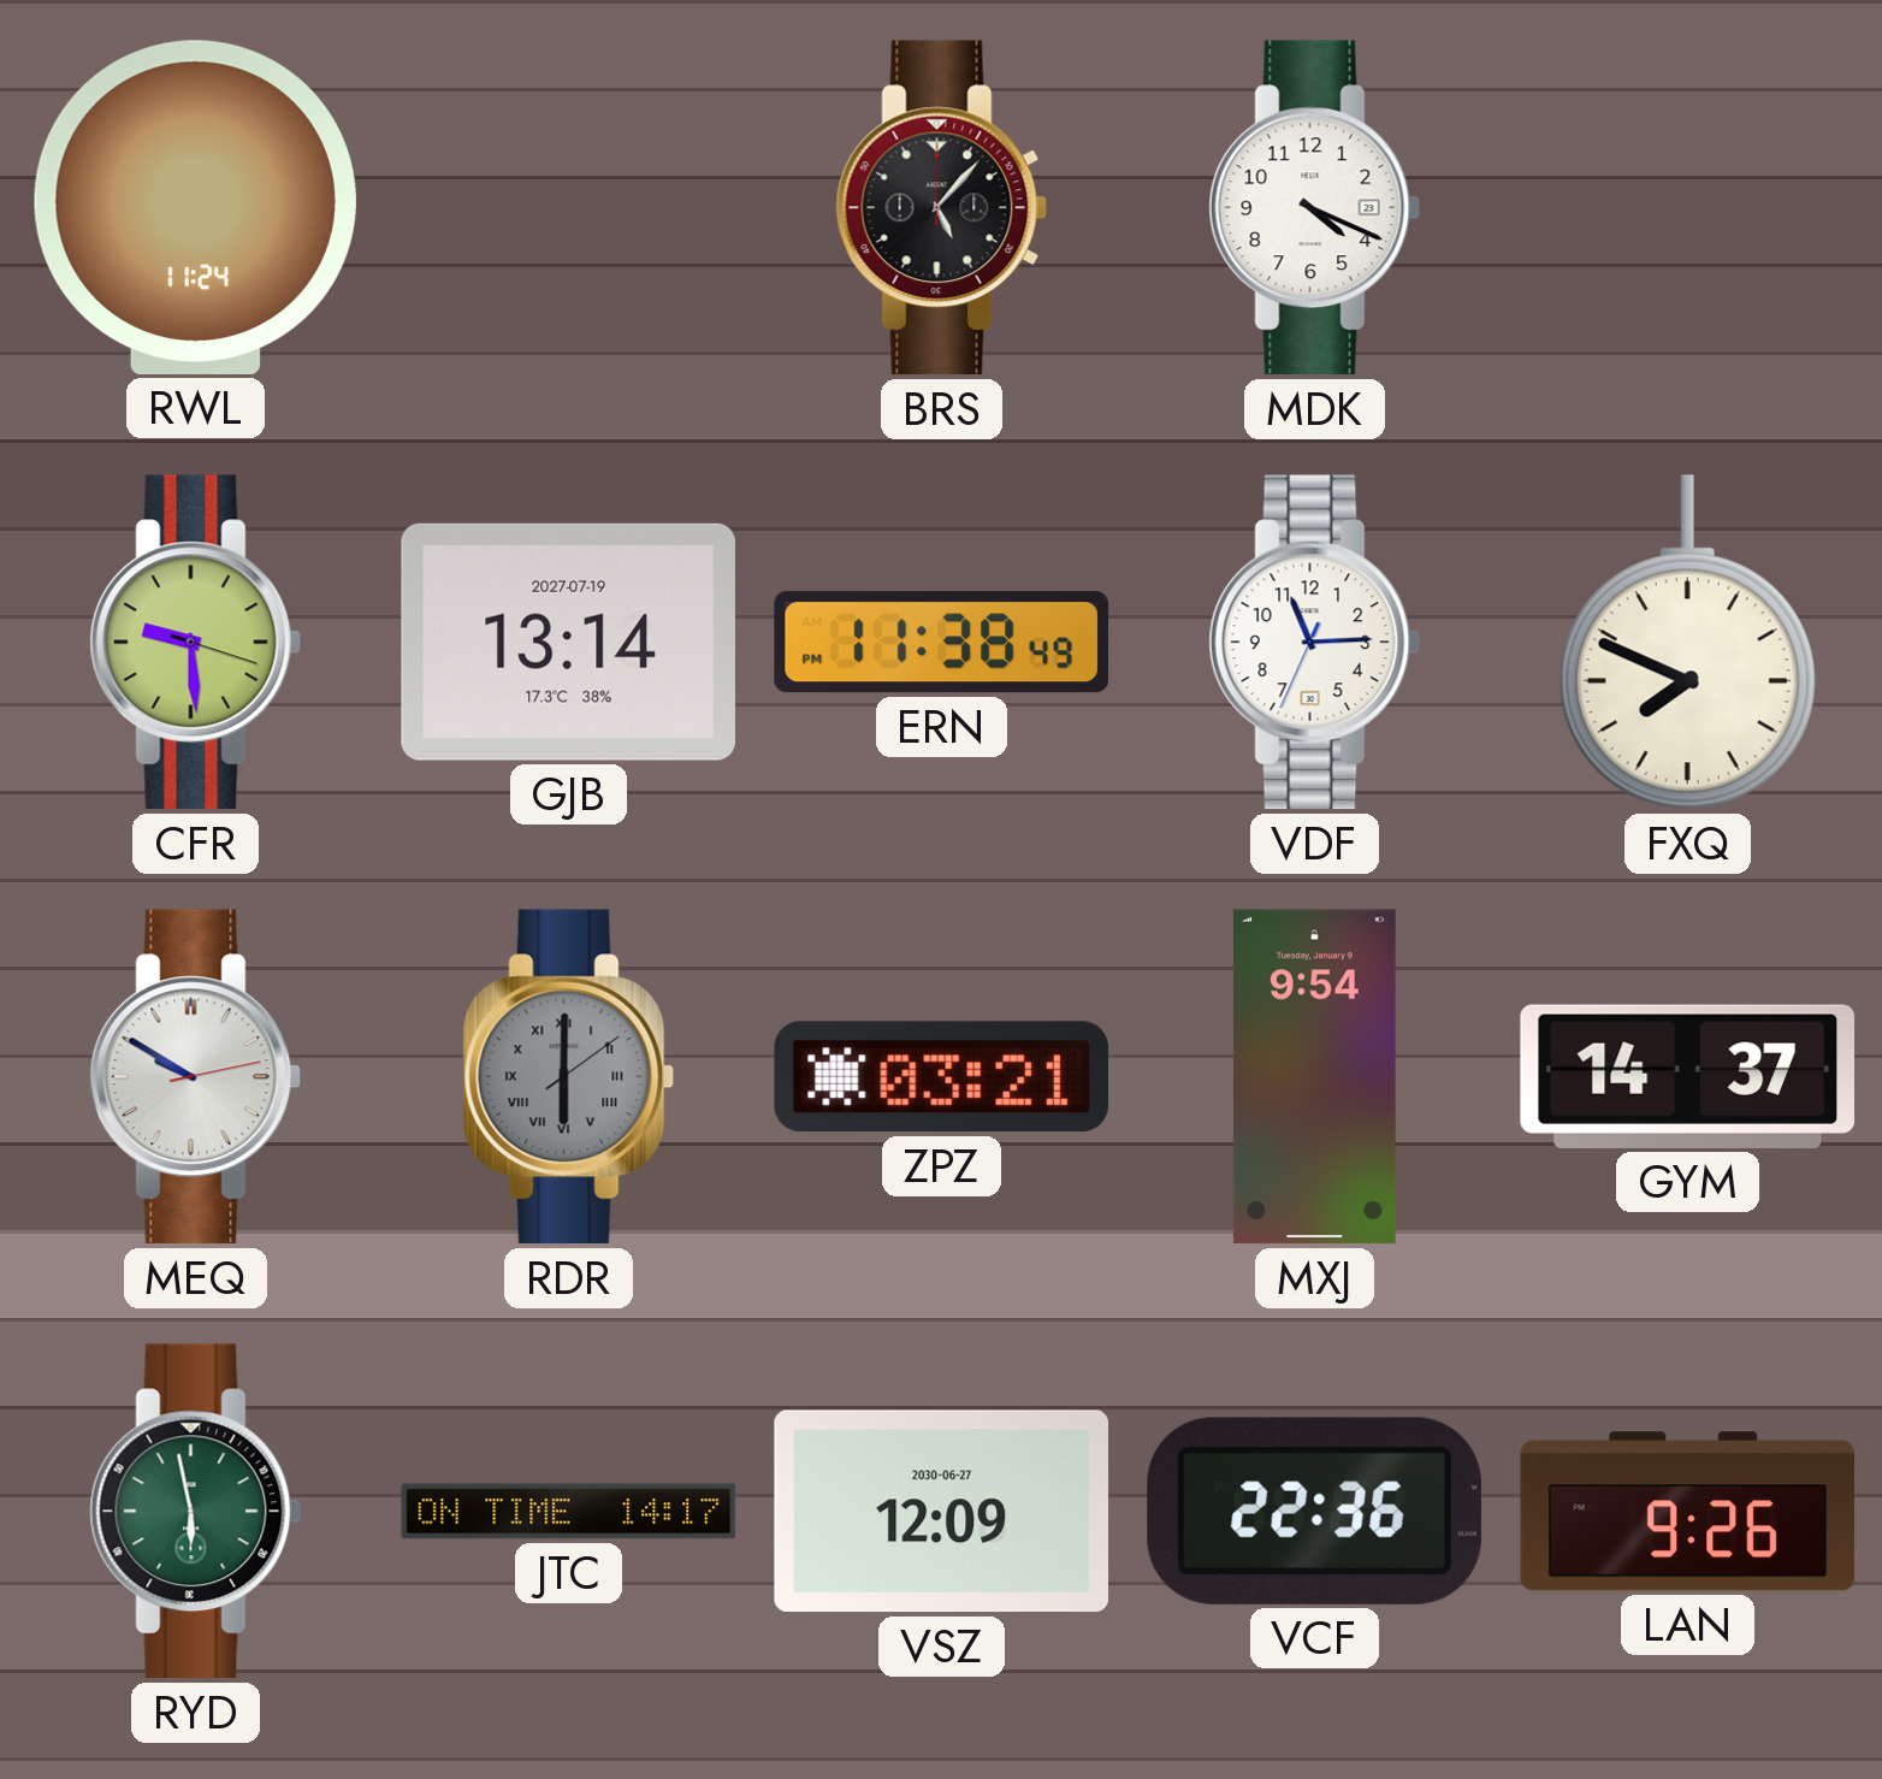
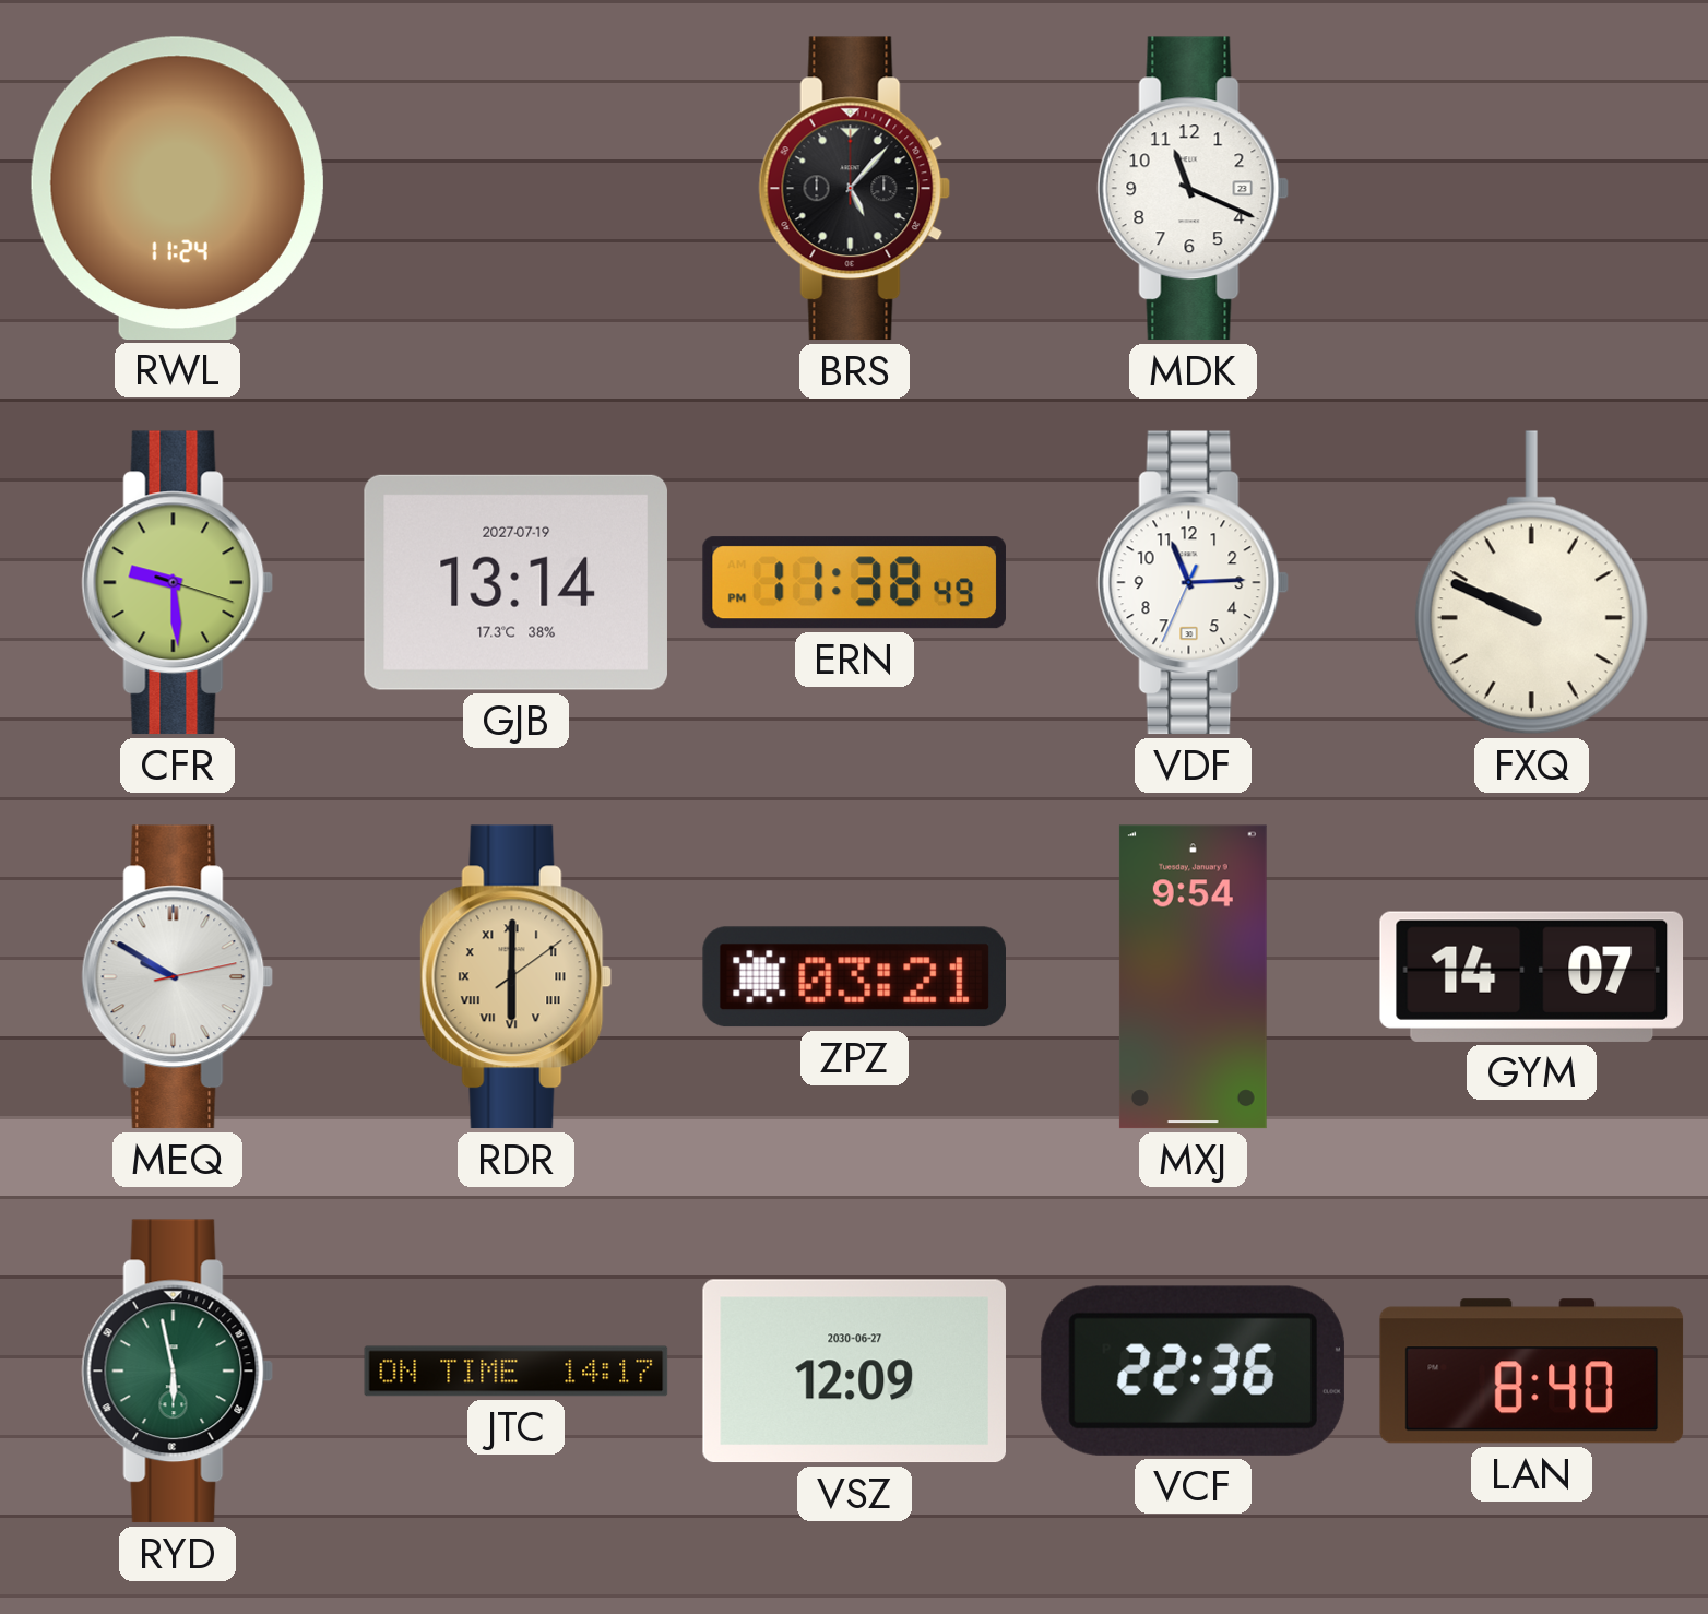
MDK: 4:19 -> 11:19
FXQ: 7:49 -> 9:49
RDR dial: grey -> champagne
GYM: 14:37 -> 14:07
LAN: 9:26 -> 8:40
